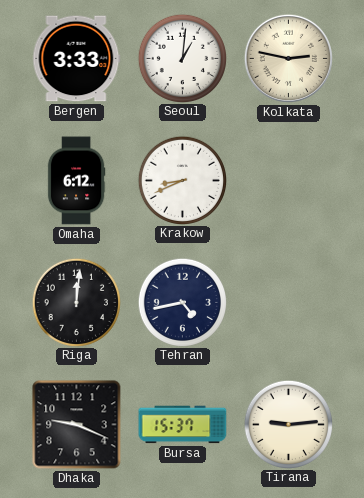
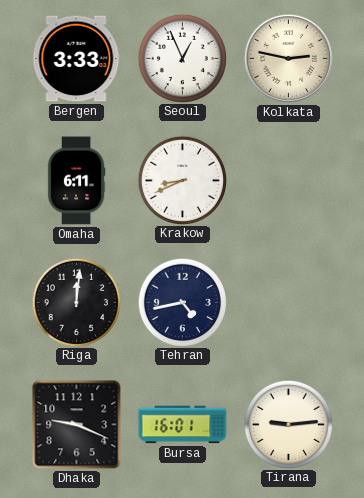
Seoul: 1:01 -> 12:56
Omaha: 6:12 -> 6:11
Bursa: 15:37 -> 16:01
